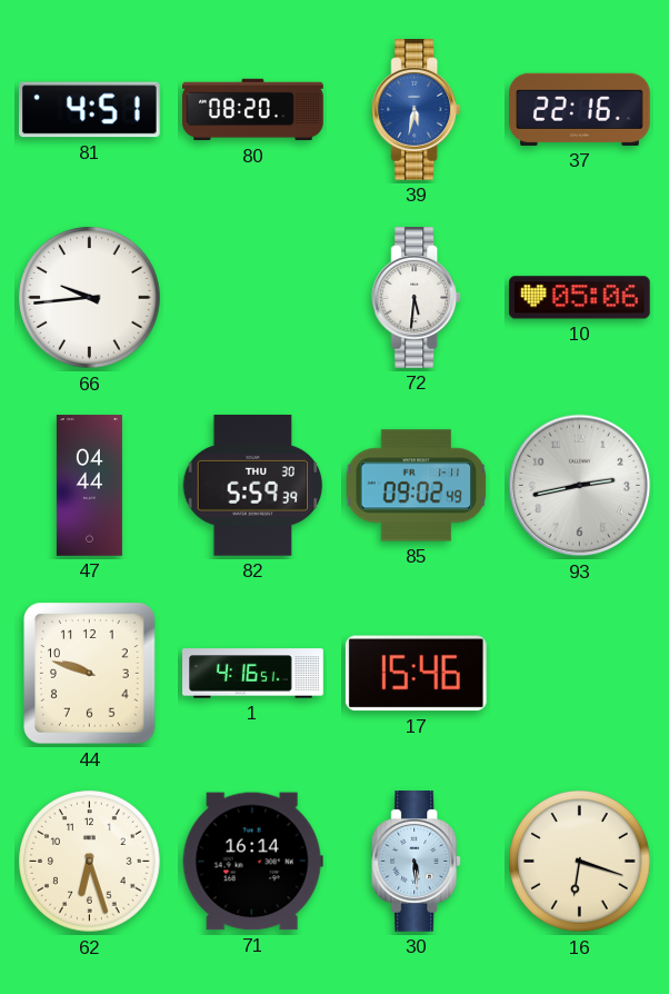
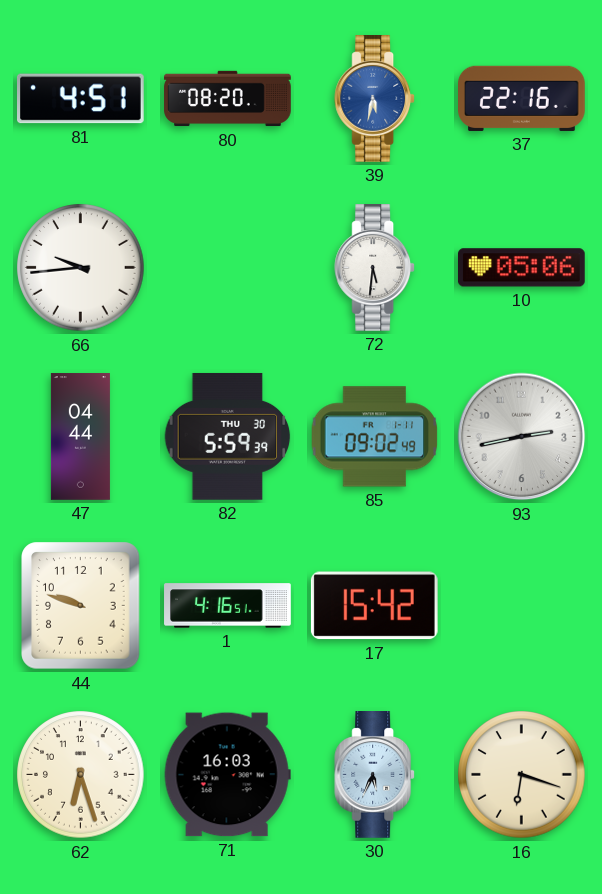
17: 15:46 -> 15:42
71: 16:14 -> 16:03
30: 5:29 -> 5:34
